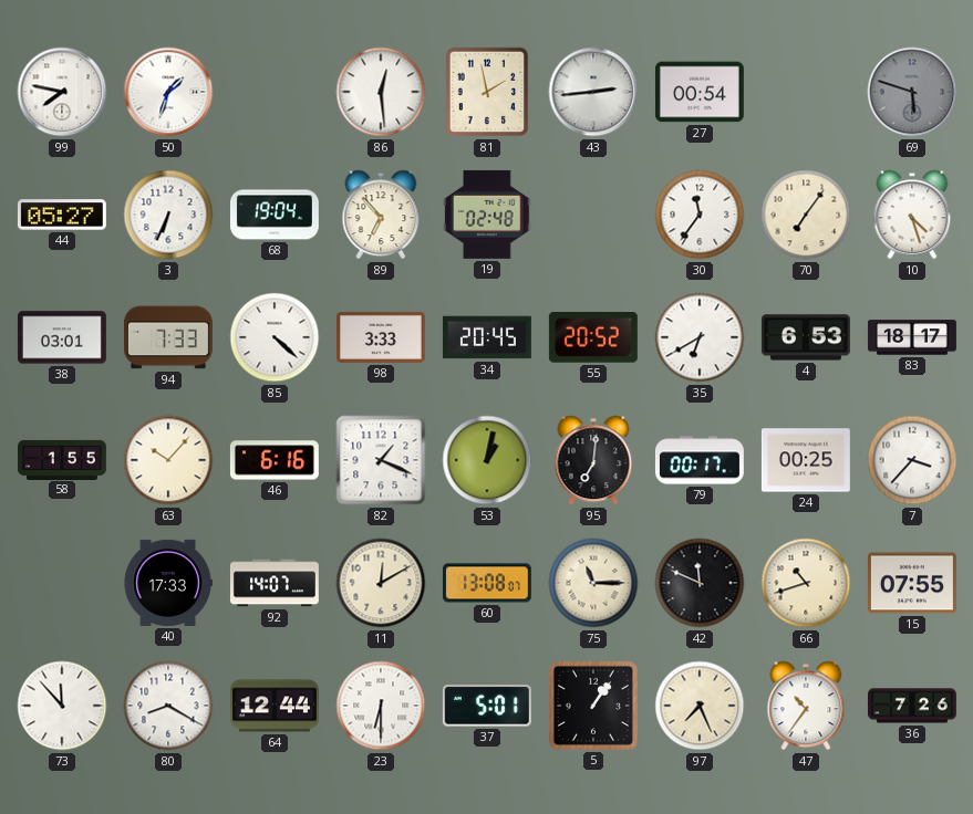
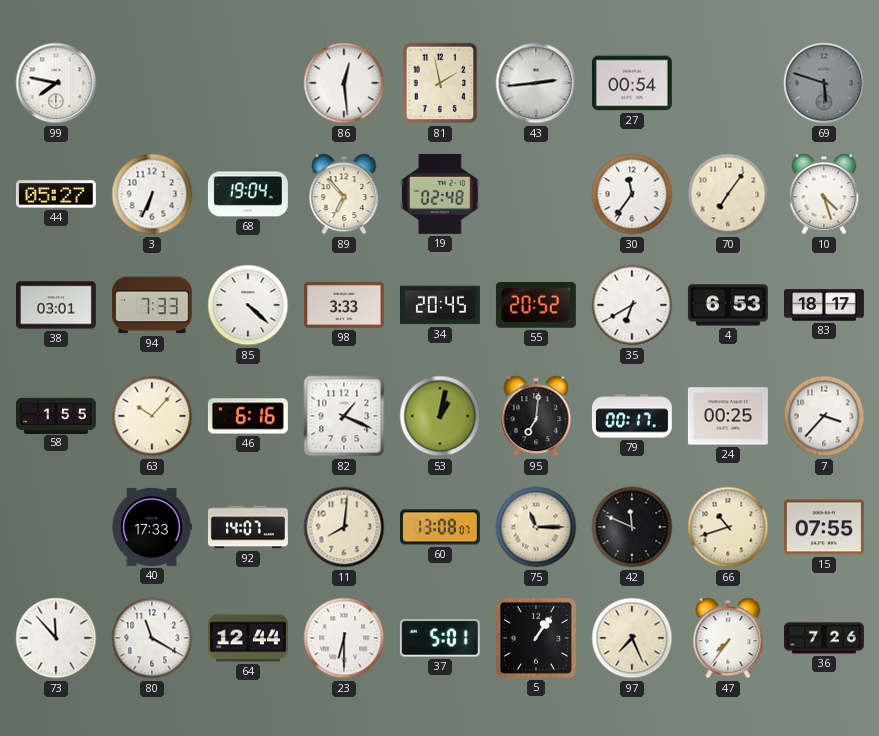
50: 1:33 -> none
11: 12:10 -> 8:01
80: 8:20 -> 11:20
47: 10:36 -> 7:36
